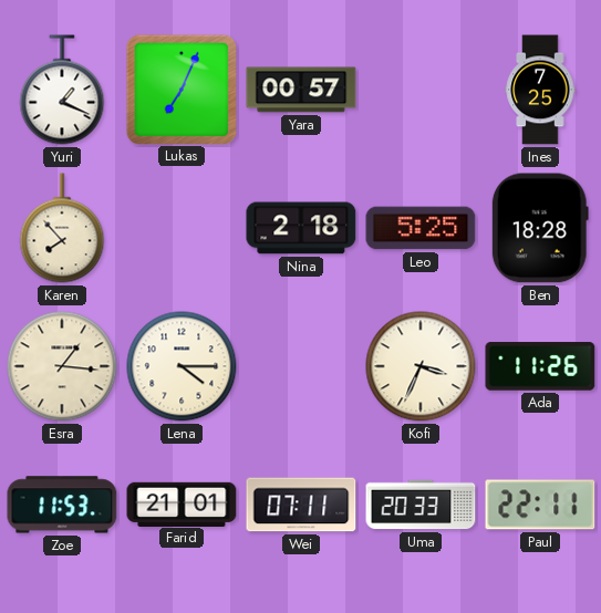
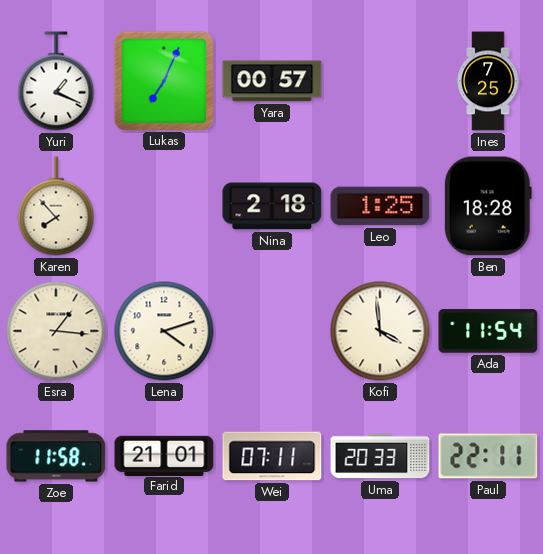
Leo: 5:25 -> 1:25
Lena: 4:15 -> 4:12
Kofi: 3:34 -> 3:59
Ada: 11:26 -> 11:54
Zoe: 11:53 -> 11:58
